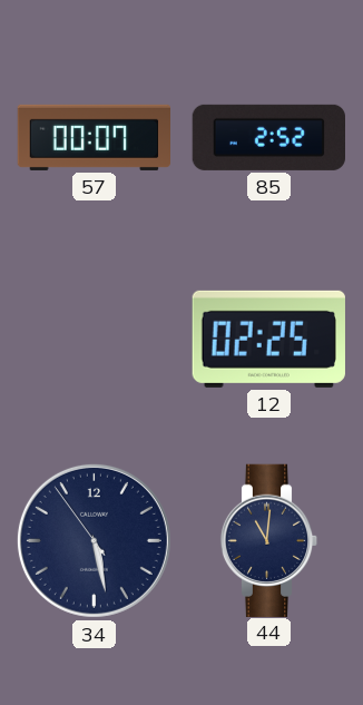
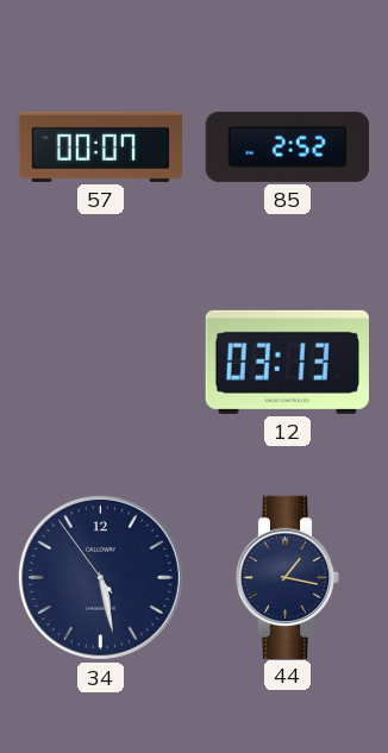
12: 02:25 -> 03:13
44: 11:01 -> 1:17
